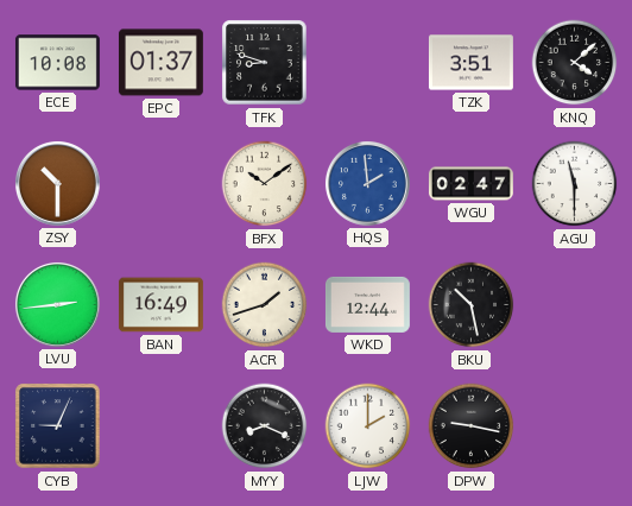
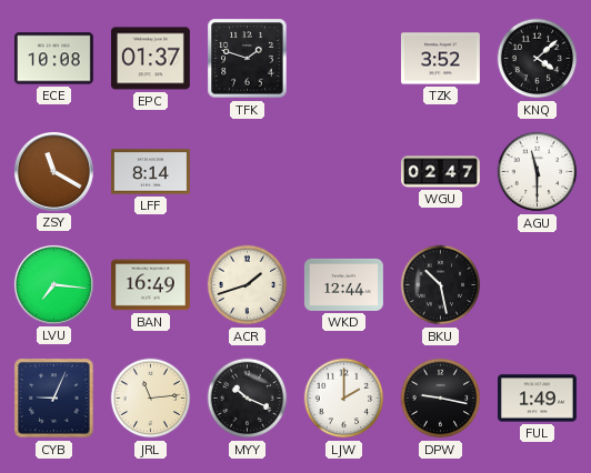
TFK: 8:48 -> 1:48
TZK: 3:51 -> 3:52
ZSY: 10:30 -> 11:20
LFF: none -> 8:14
BFX: 10:09 -> none
HQS: 1:59 -> none
LVU: 2:44 -> 7:16
JRL: none -> 11:14
MYY: 8:19 -> 10:19
FUL: none -> 1:49
